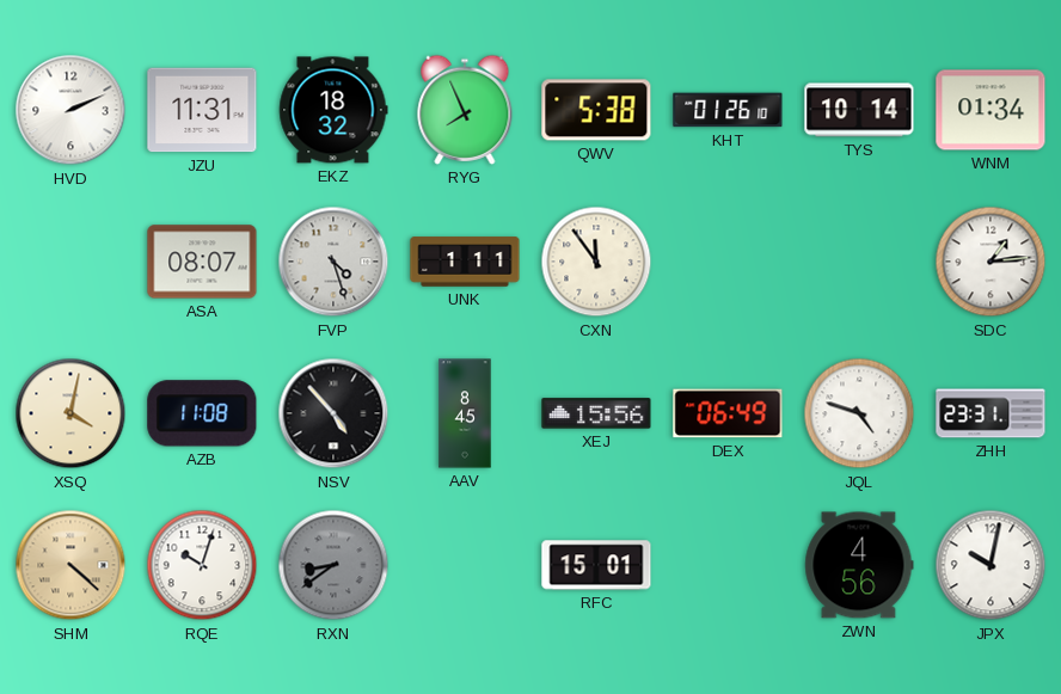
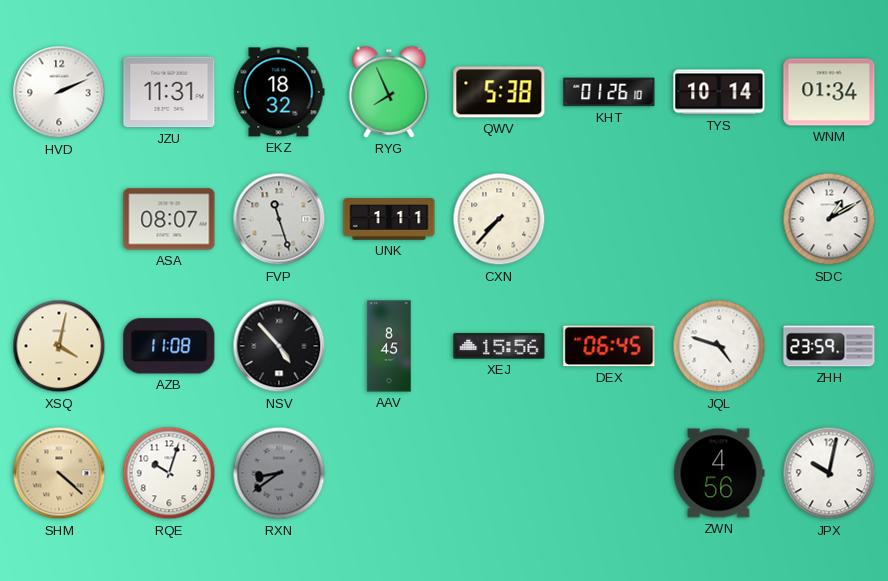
FVP: 4:27 -> 11:27
CXN: 11:54 -> 7:37
SDC: 1:14 -> 1:10
DEX: 06:49 -> 06:45
ZHH: 23:31 -> 23:59
RFC: 15:01 -> none
